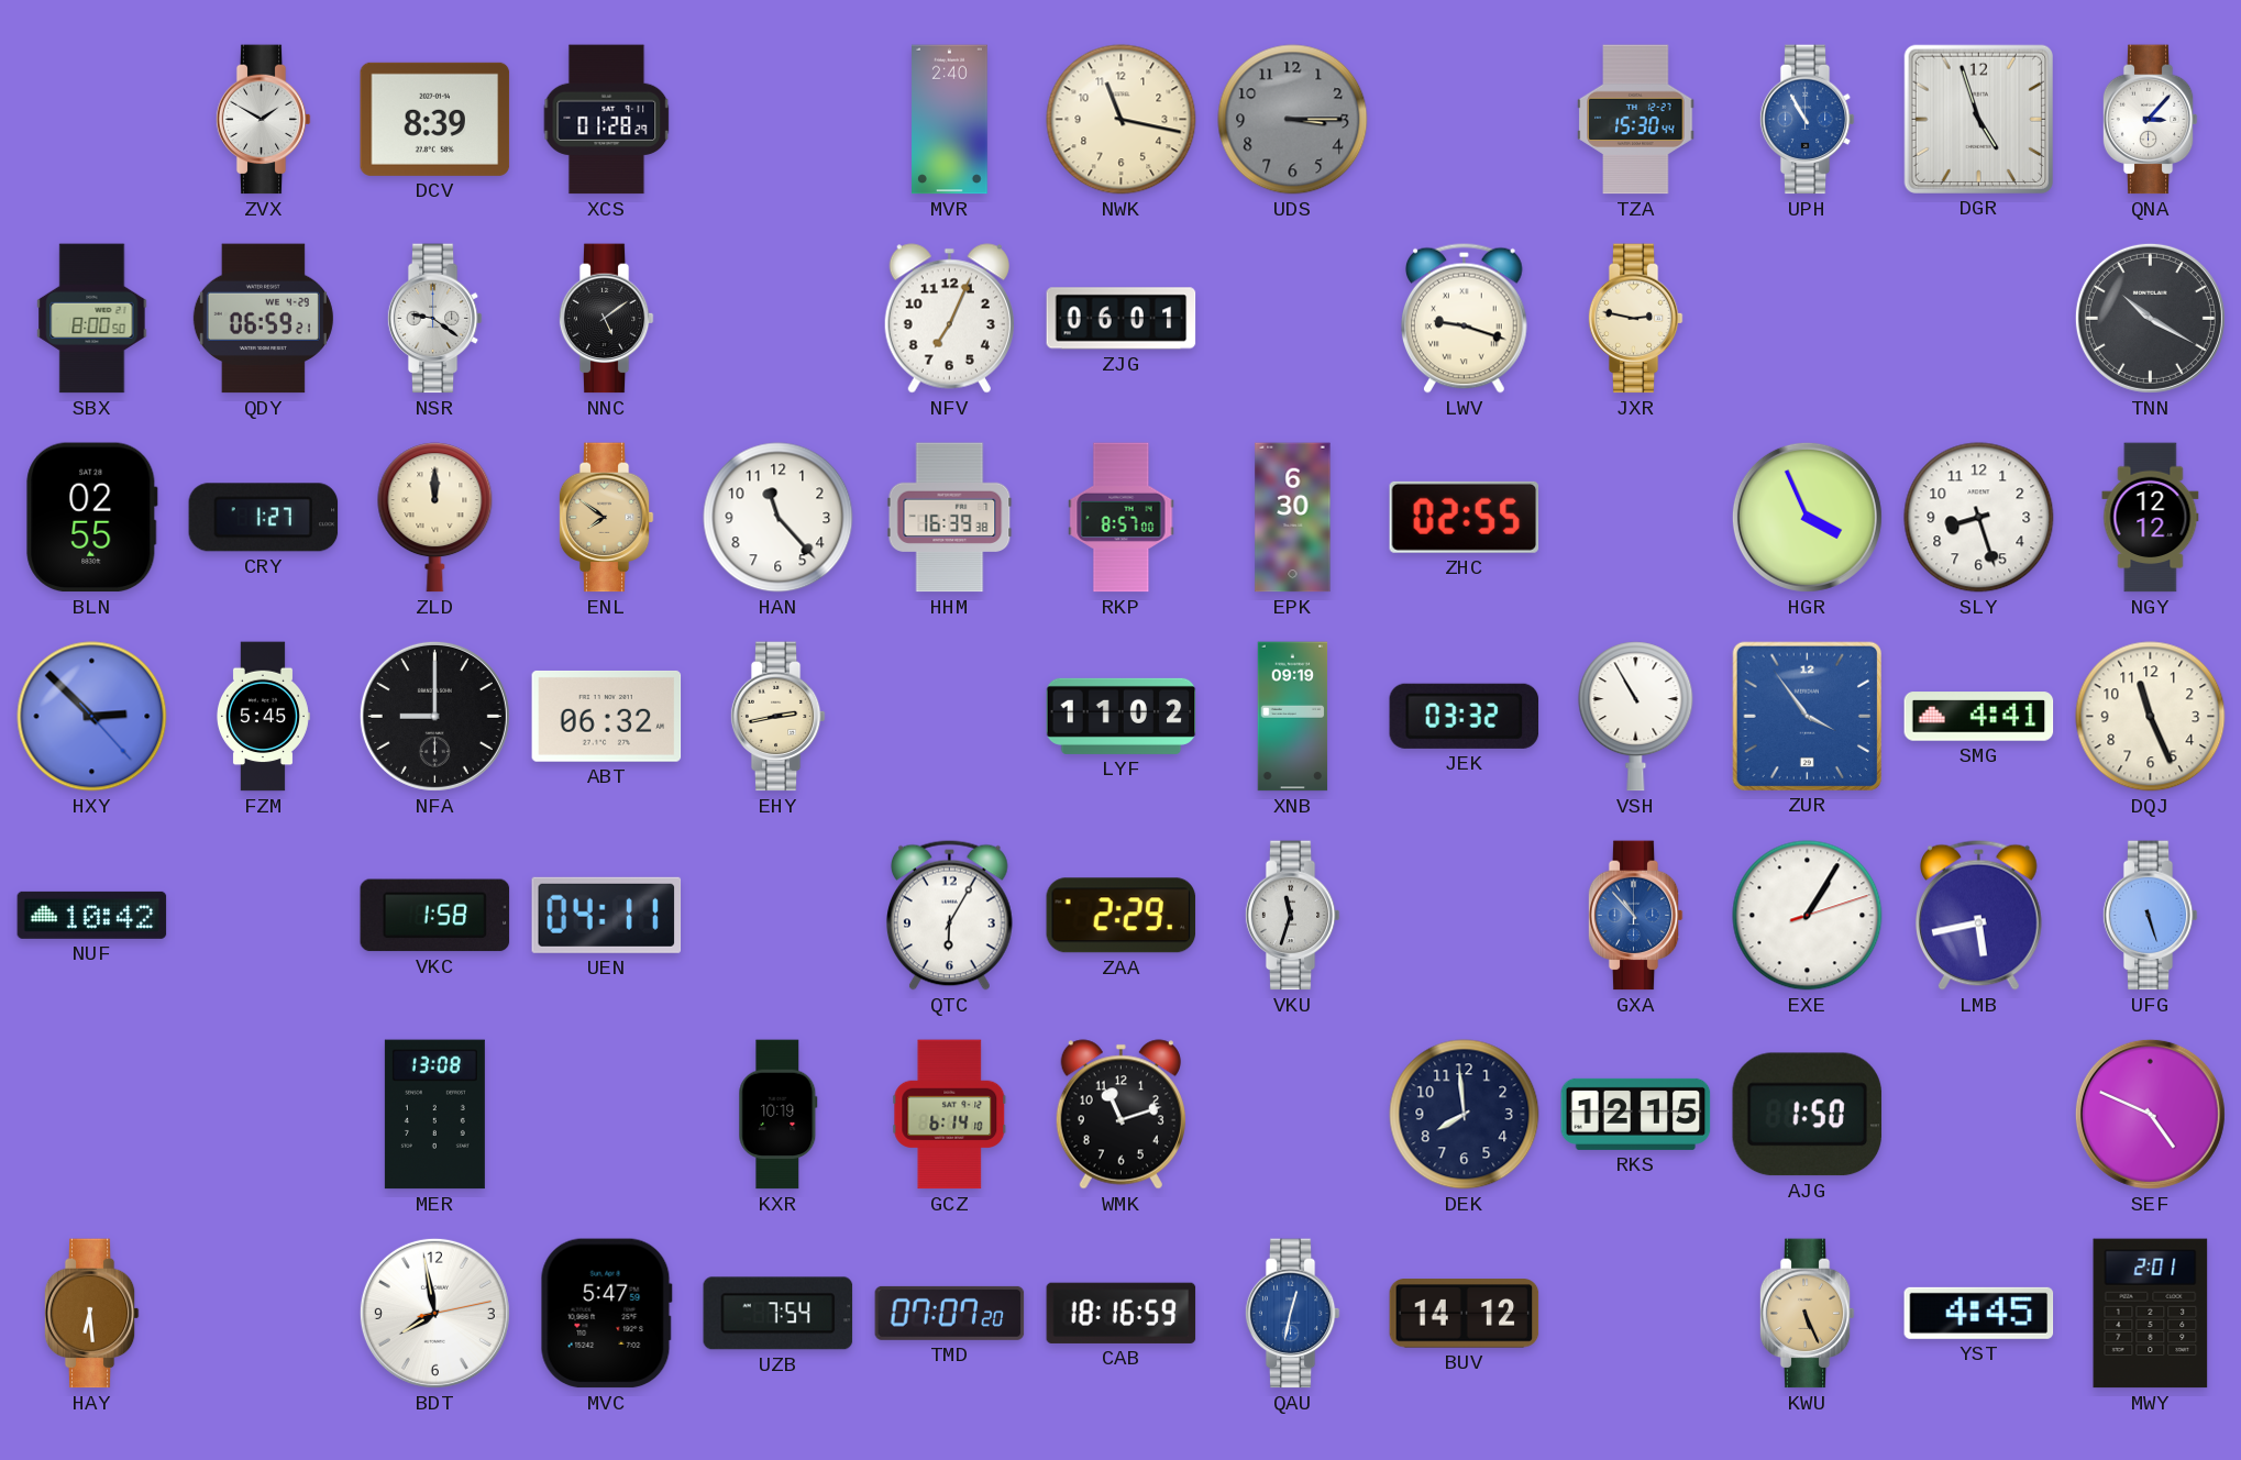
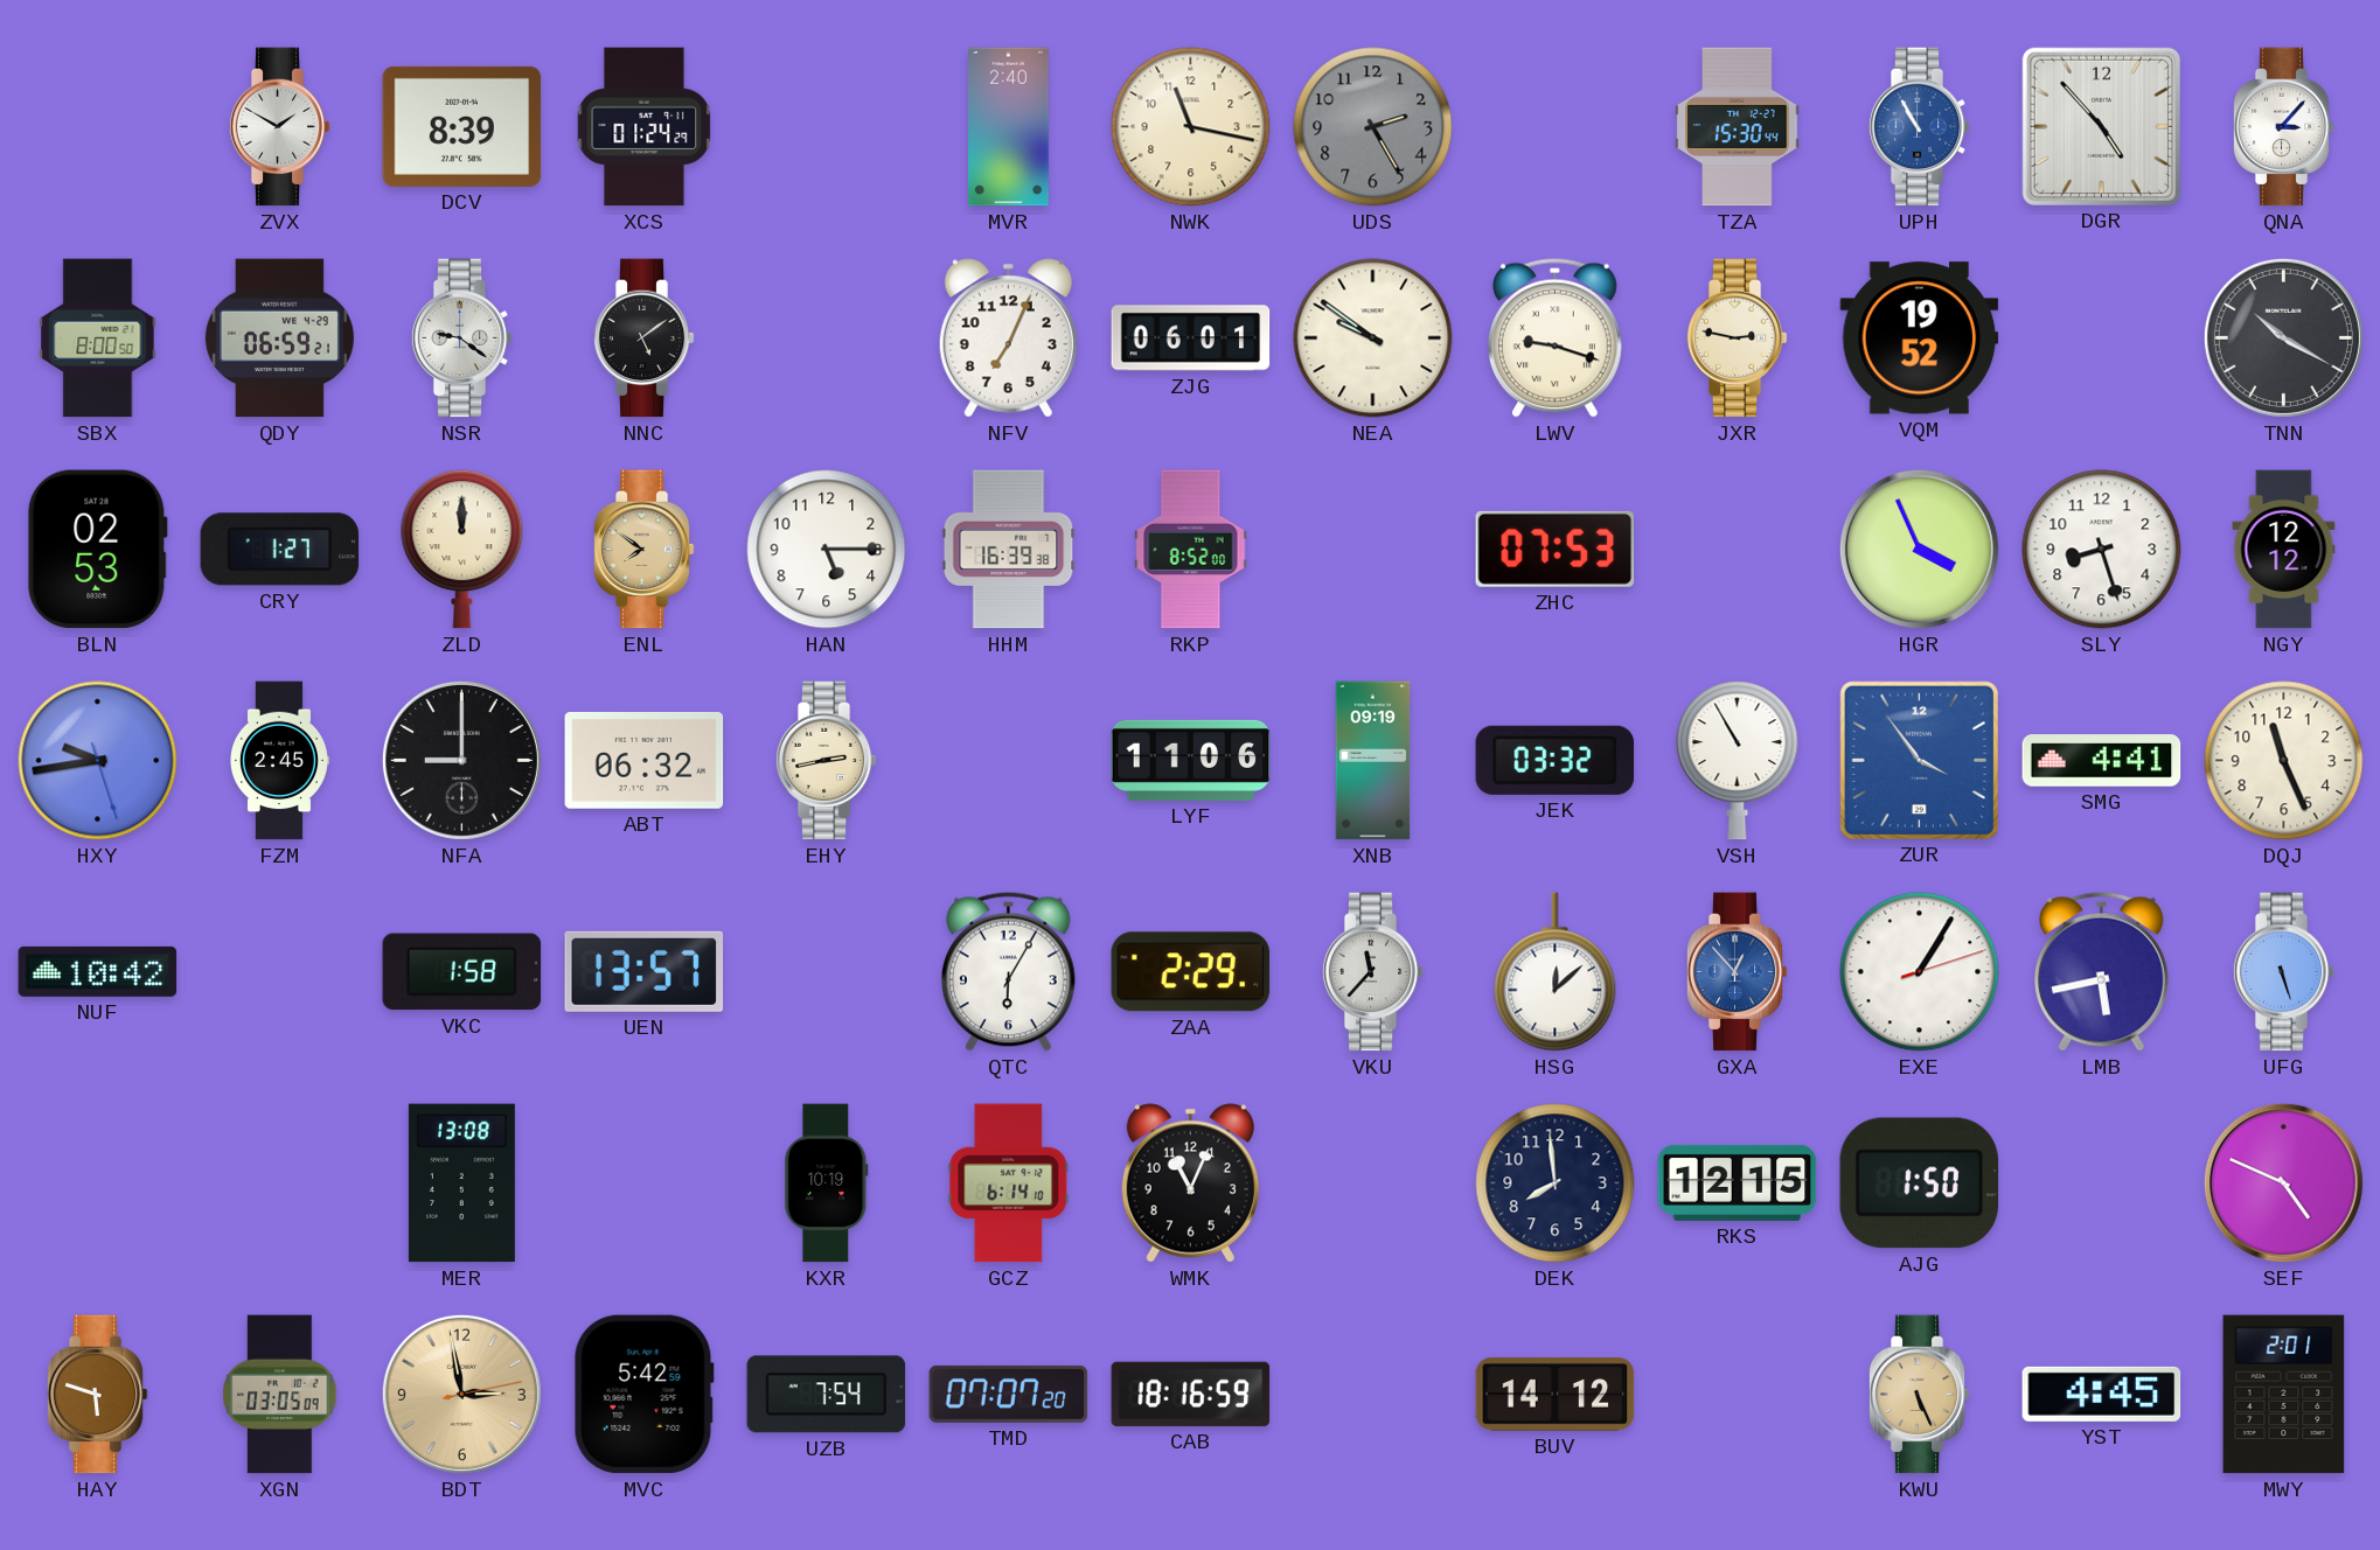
XCS: 01:28 -> 01:24
UDS: 3:15 -> 2:25
DGR: 4:57 -> 4:53
NEA: none -> 9:51
VQM: none -> 19:52
BLN: 02:55 -> 02:53
HAN: 11:23 -> 5:15
RKP: 8:57 -> 8:52
EPK: 6:30 -> none
ZHC: 02:55 -> 07:53
HXY: 2:52 -> 9:43
FZM: 5:45 -> 2:45
LYF: 11:02 -> 11:06
UEN: 04:11 -> 13:57
VKU: 11:33 -> 11:37
HSG: none -> 12:08
GXA: 10:53 -> 12:53
WMK: 11:12 -> 11:04
HAY: 6:29 -> 5:48
XGN: none -> 03:05
BDT: 7:58 -> 2:58
BDT dial: white -> champagne
MVC: 5:47 -> 5:42
QAU: 12:32 -> none
